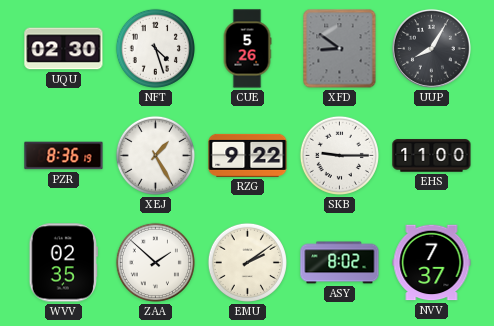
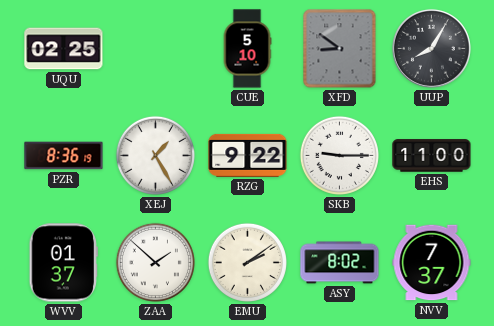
UQU: 02:30 -> 02:25
NFT: 4:27 -> none
CUE: 5:26 -> 5:10
WVV: 02:35 -> 01:37
